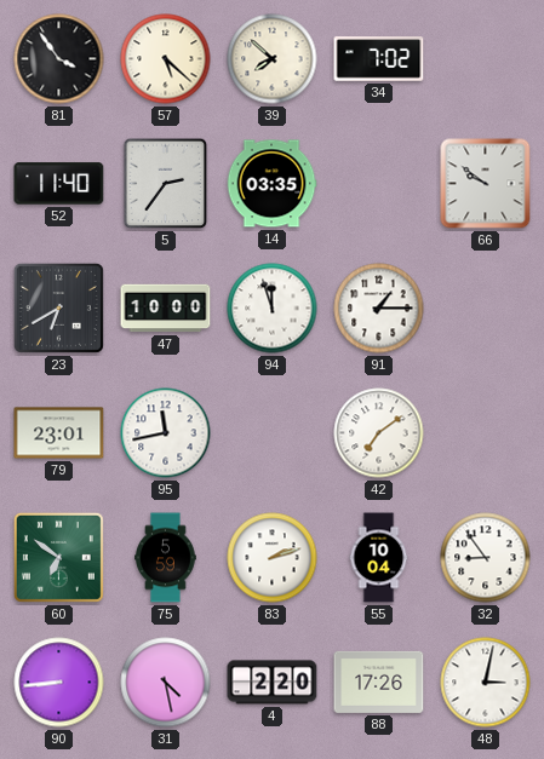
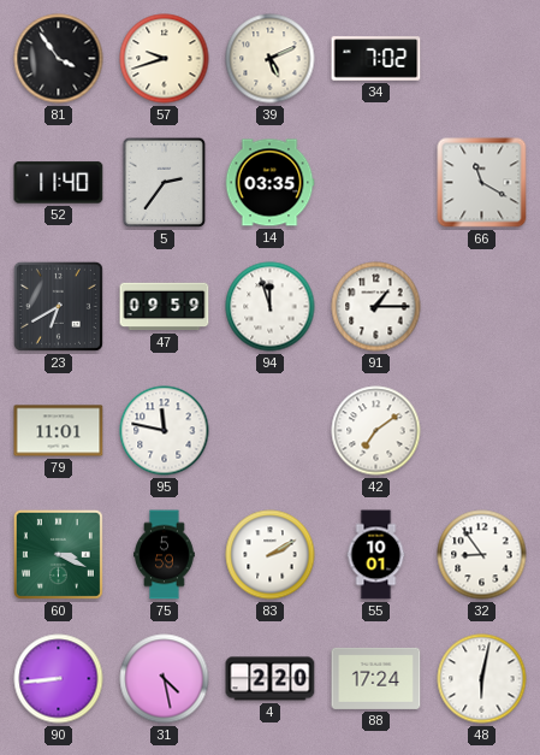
57: 5:22 -> 9:42
39: 7:52 -> 5:11
66: 9:51 -> 11:20
47: 10:00 -> 09:59
79: 23:01 -> 11:01
95: 11:43 -> 11:47
60: 6:51 -> 3:19
83: 2:12 -> 2:10
55: 10:04 -> 10:01
88: 17:26 -> 17:24
48: 3:02 -> 6:02
